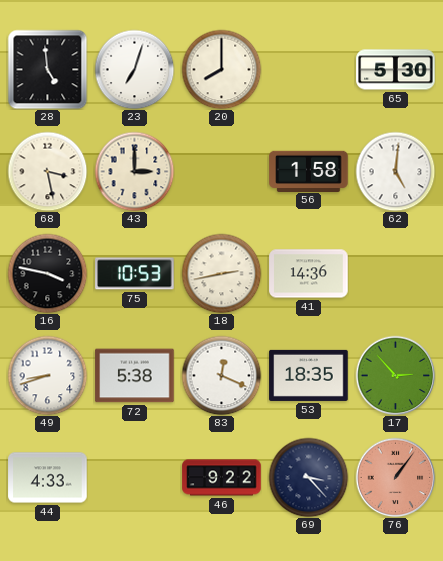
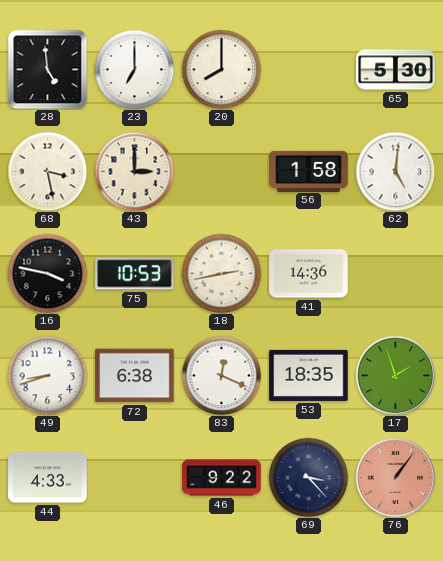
23: 7:03 -> 7:00
72: 5:38 -> 6:38
17: 2:53 -> 1:57
